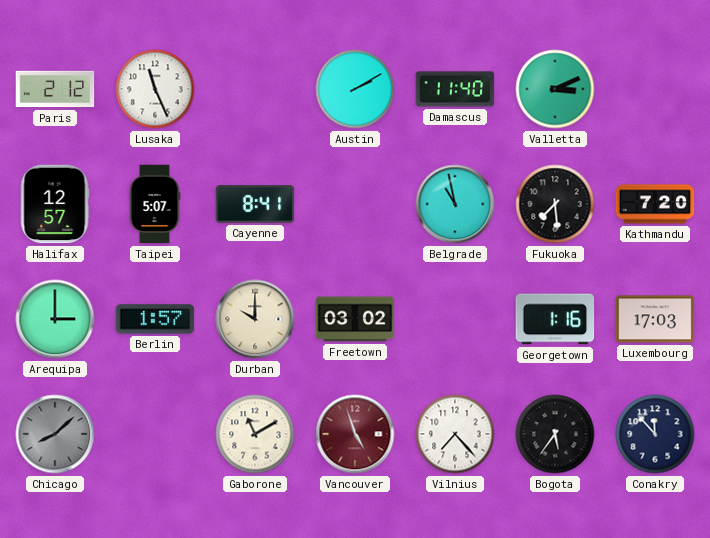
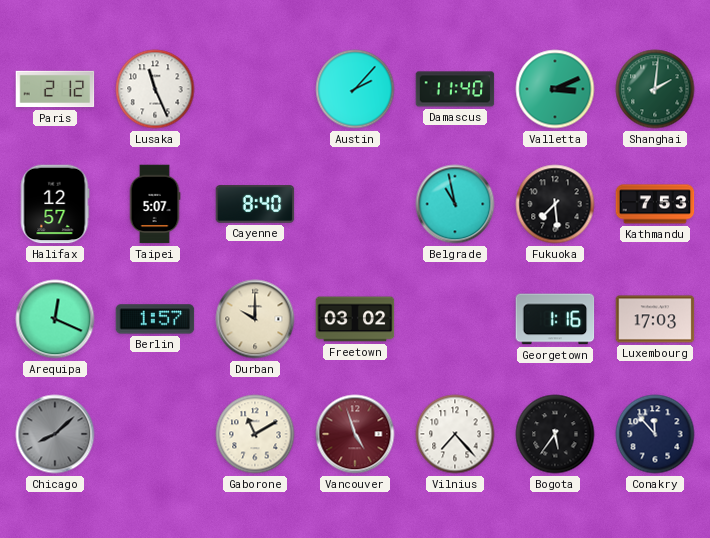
Austin: 2:10 -> 2:07
Shanghai: none -> 2:01
Cayenne: 8:41 -> 8:40
Kathmandu: 7:20 -> 7:53
Arequipa: 3:00 -> 12:19
